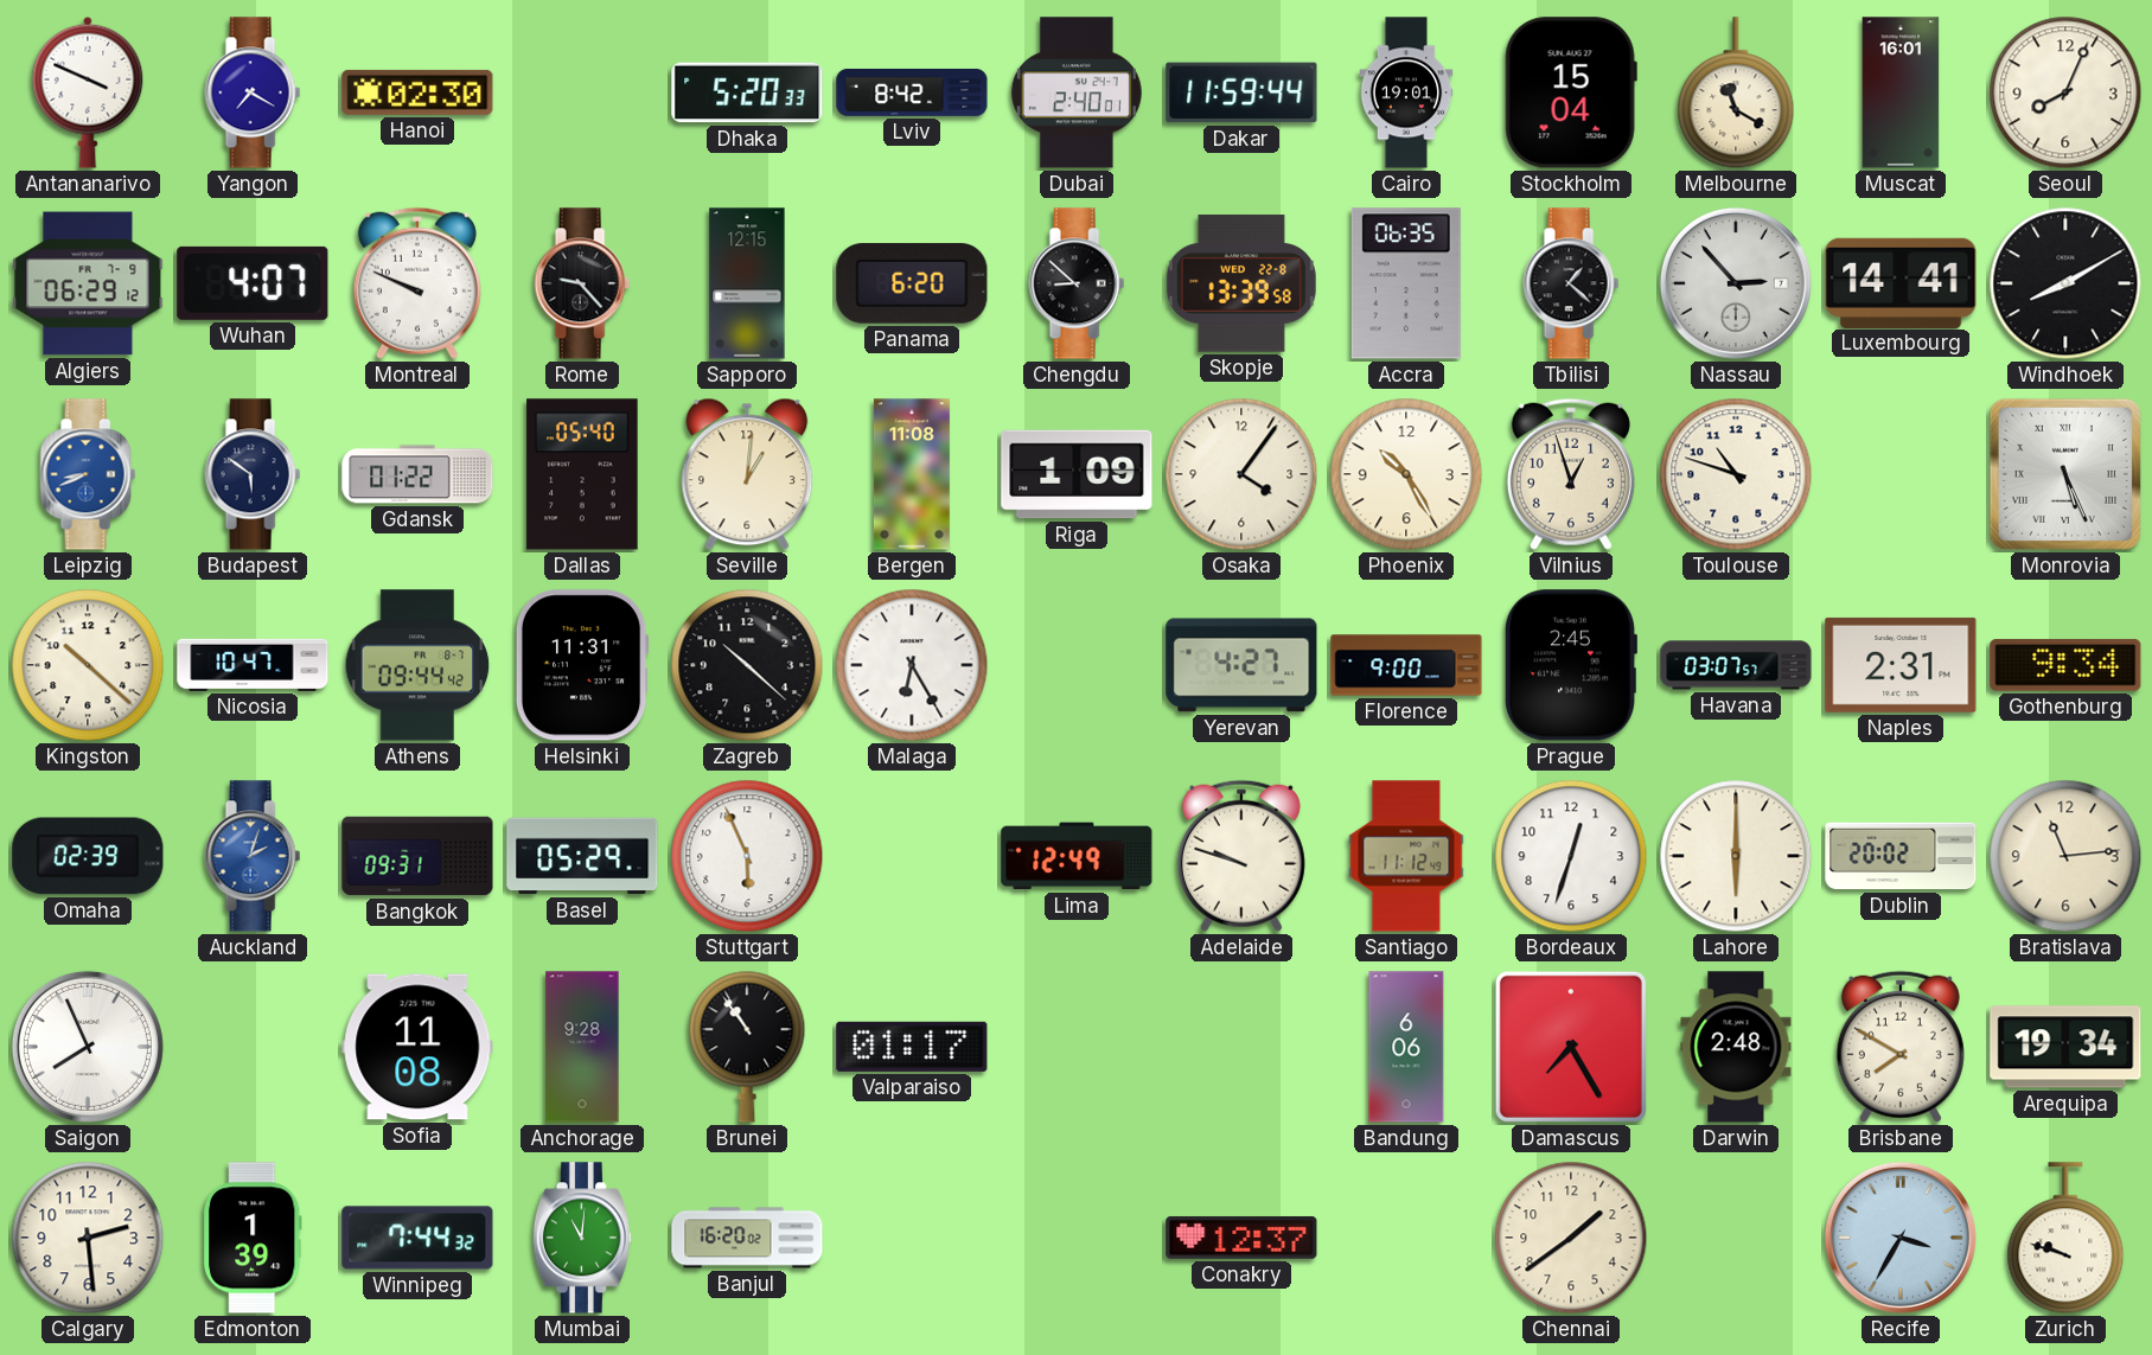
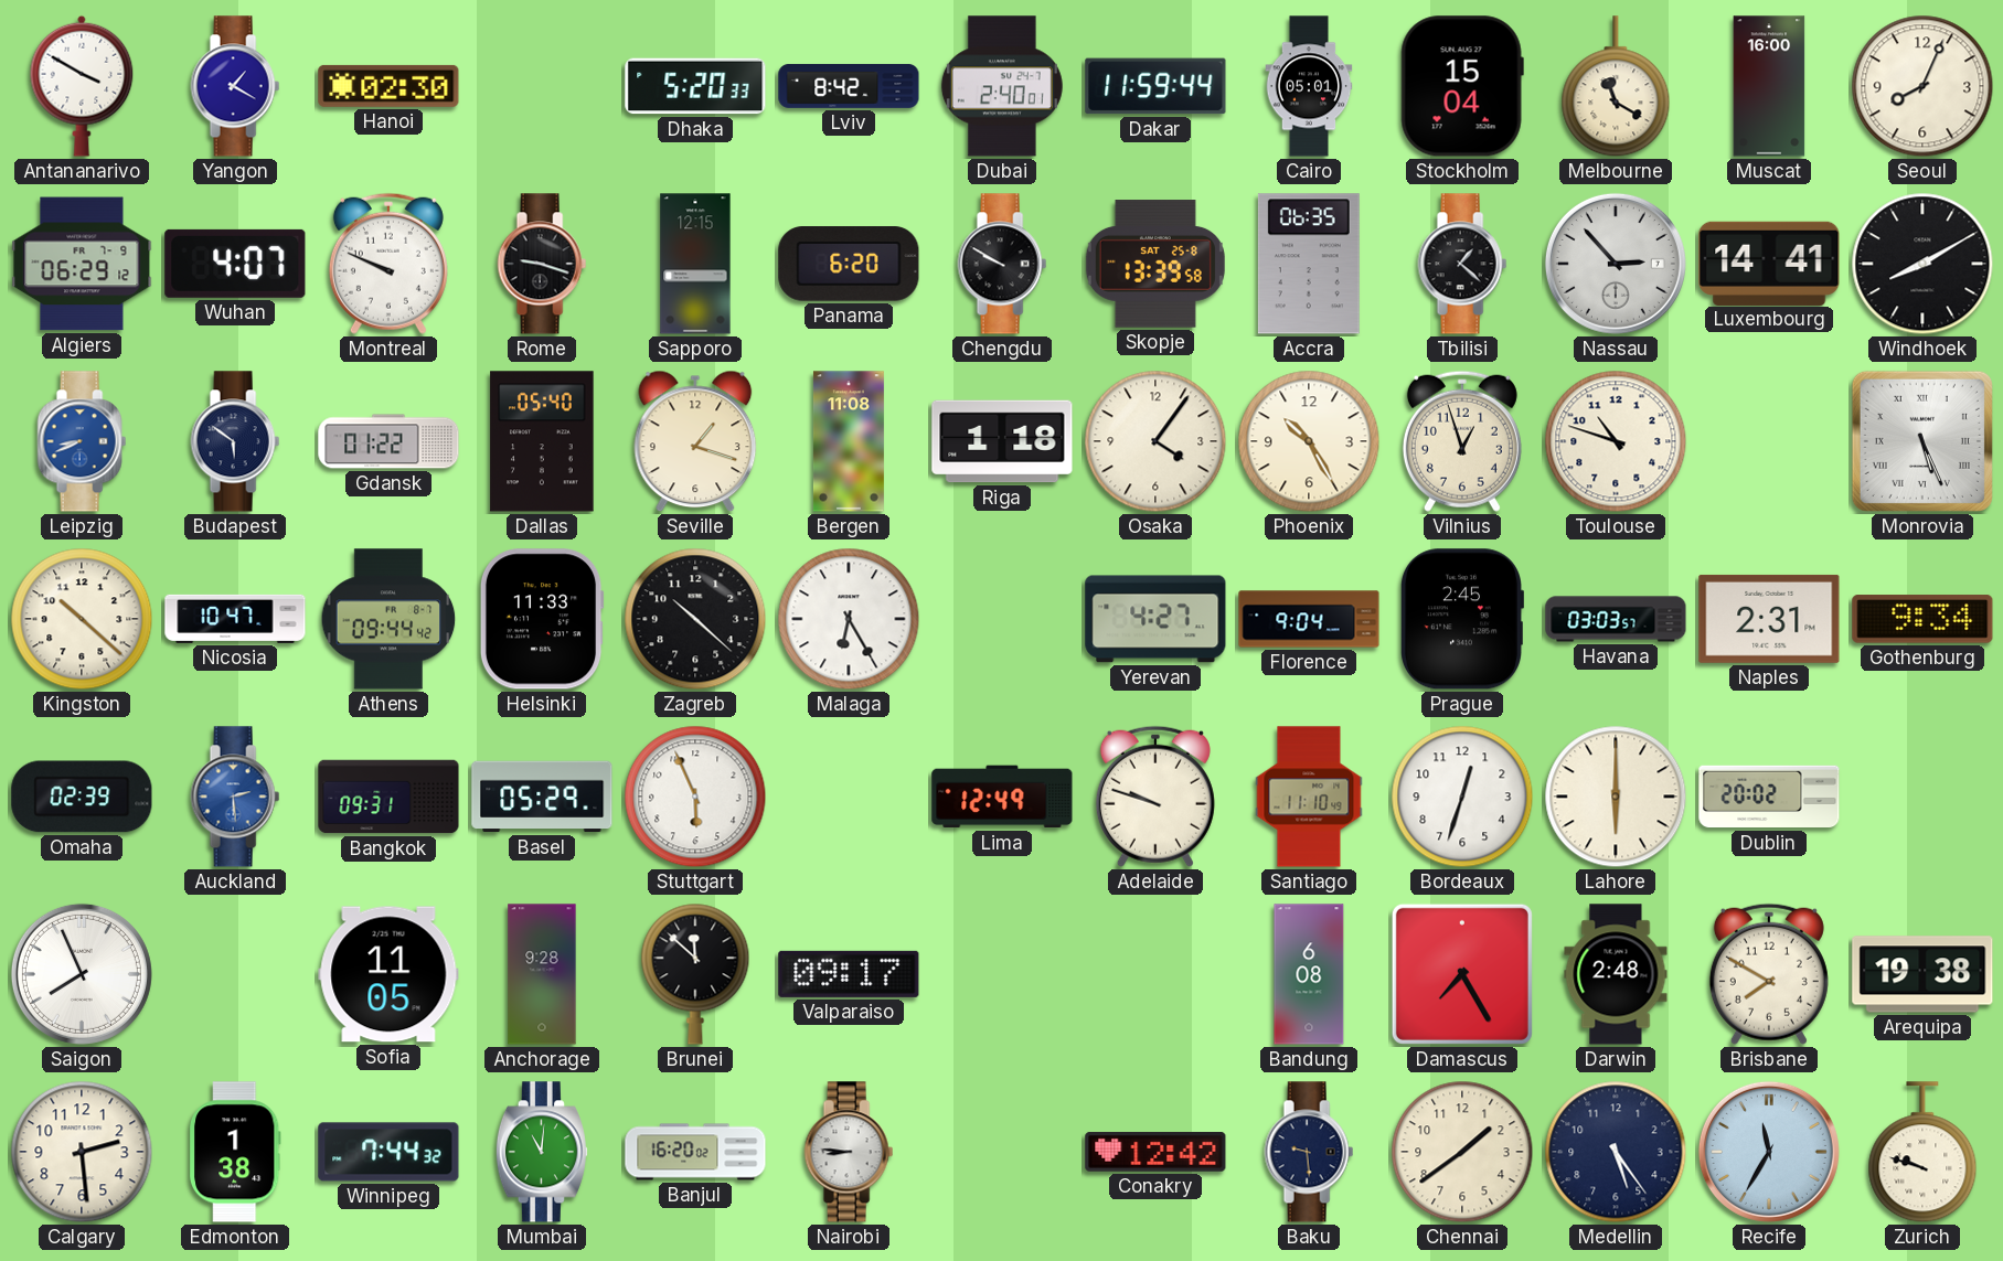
Antananarivo: 3:49 -> 3:50
Yangon: 7:20 -> 1:20
Cairo: 19:01 -> 05:01
Muscat: 16:01 -> 16:00
Rome: 9:23 -> 9:18
Chengdu: 8:52 -> 9:50
Skopje date: WED 22-8 -> SAT 25-8
Seville: 1:01 -> 1:18
Riga: 1:09 -> 1:18
Helsinki: 11:31 -> 11:33
Florence: 9:00 -> 9:04
Havana: 03:07 -> 03:03
Auckland: 2:03 -> 2:29
Santiago: 11:12 -> 11:10
Bratislava: 11:14 -> none
Sofia: 11:08 -> 11:05
Brunei: 10:54 -> 11:52
Valparaiso: 01:17 -> 09:17
Bandung: 6:06 -> 6:08
Arequipa: 19:34 -> 19:38
Edmonton: 1:39 -> 1:38
Nairobi: none -> 8:46
Conakry: 12:37 -> 12:42
Baku: none -> 9:29
Medellin: none -> 5:24
Recife: 3:35 -> 11:35
